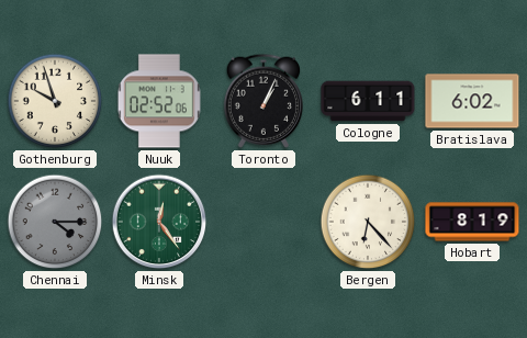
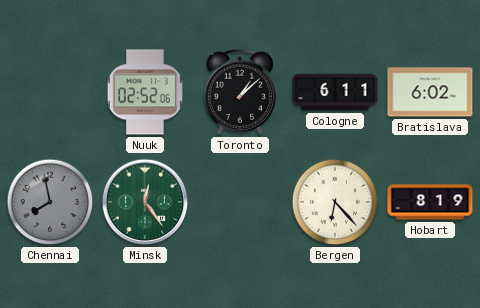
Gothenburg: 9:57 -> none
Toronto: 1:04 -> 1:08
Chennai: 4:15 -> 7:58
